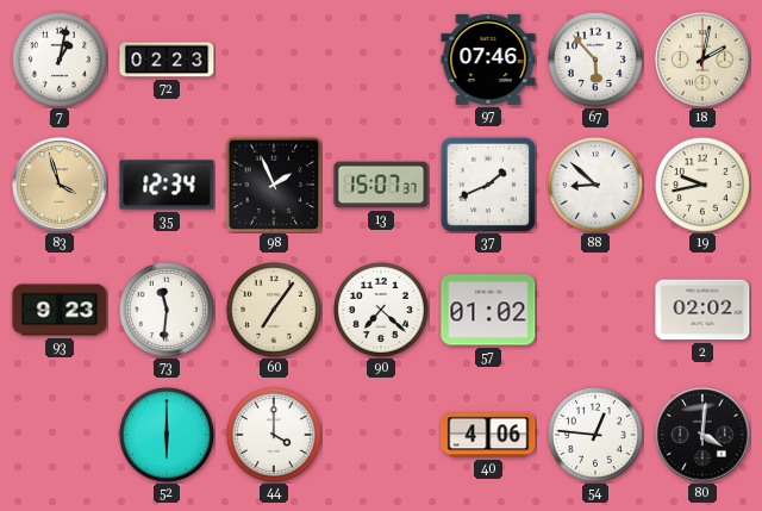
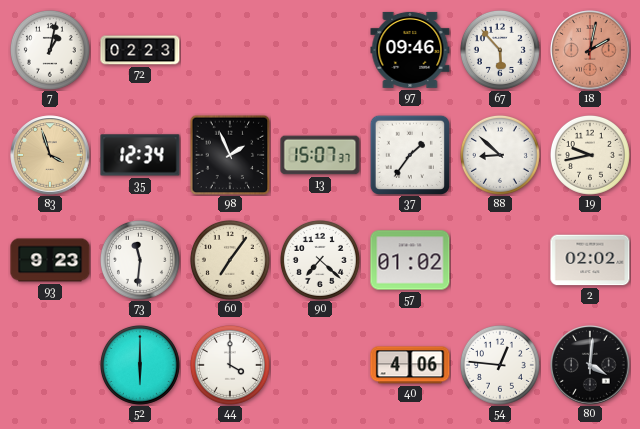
97: 07:46 -> 09:46
18 dial: cream -> salmon
37: 1:41 -> 1:36
